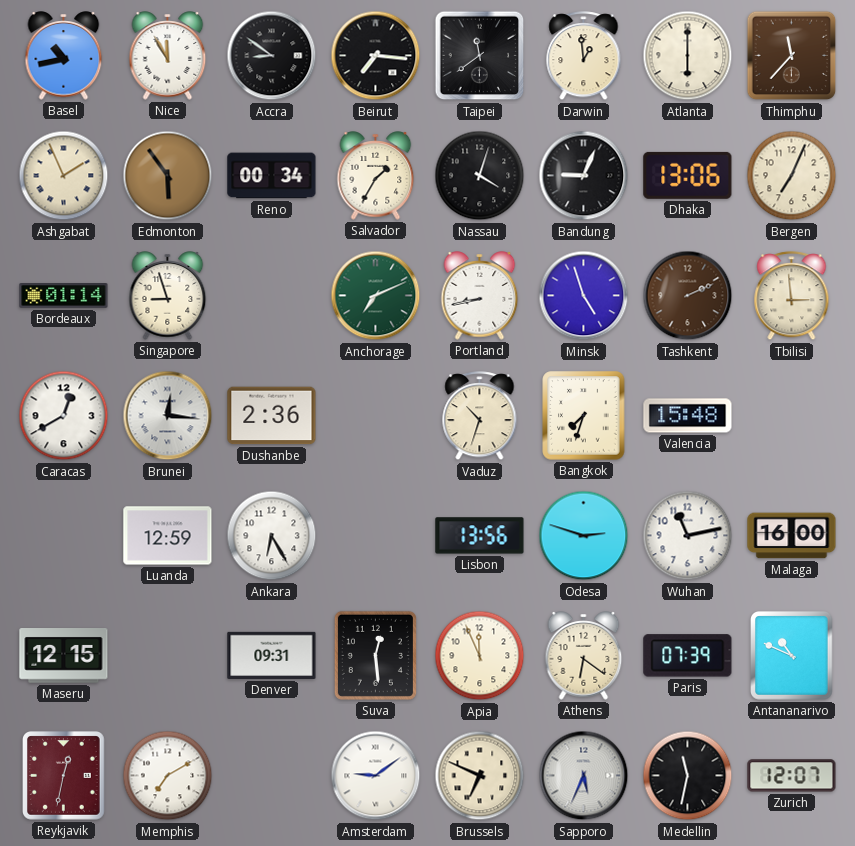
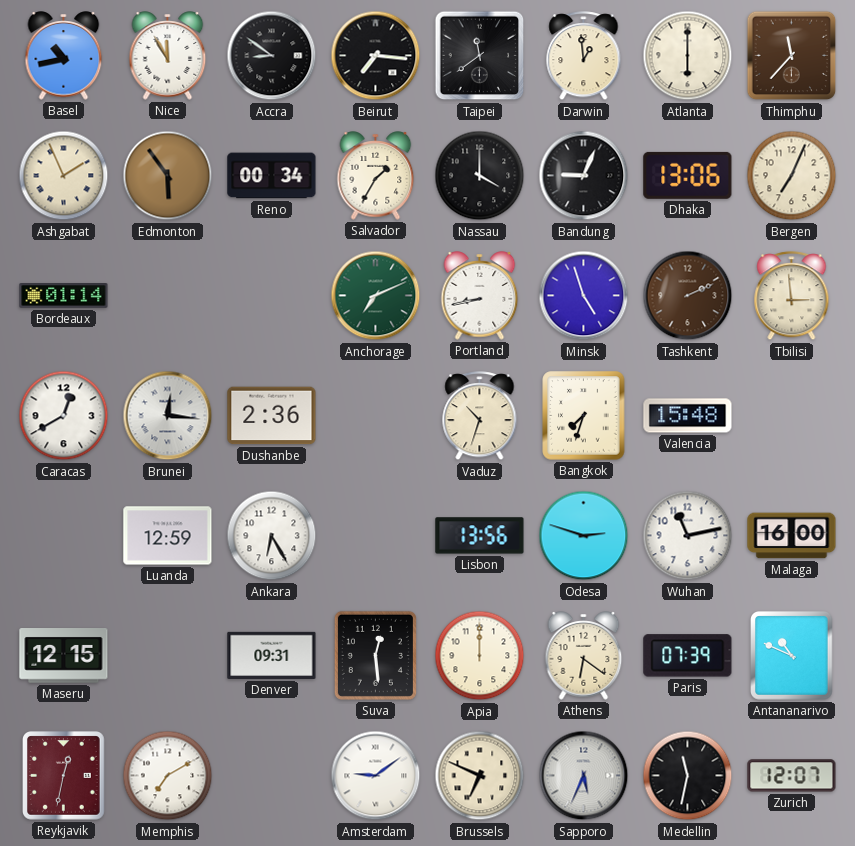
Nassau: 4:03 -> 4:00
Singapore: 8:57 -> none
Apia: 11:56 -> 12:00
